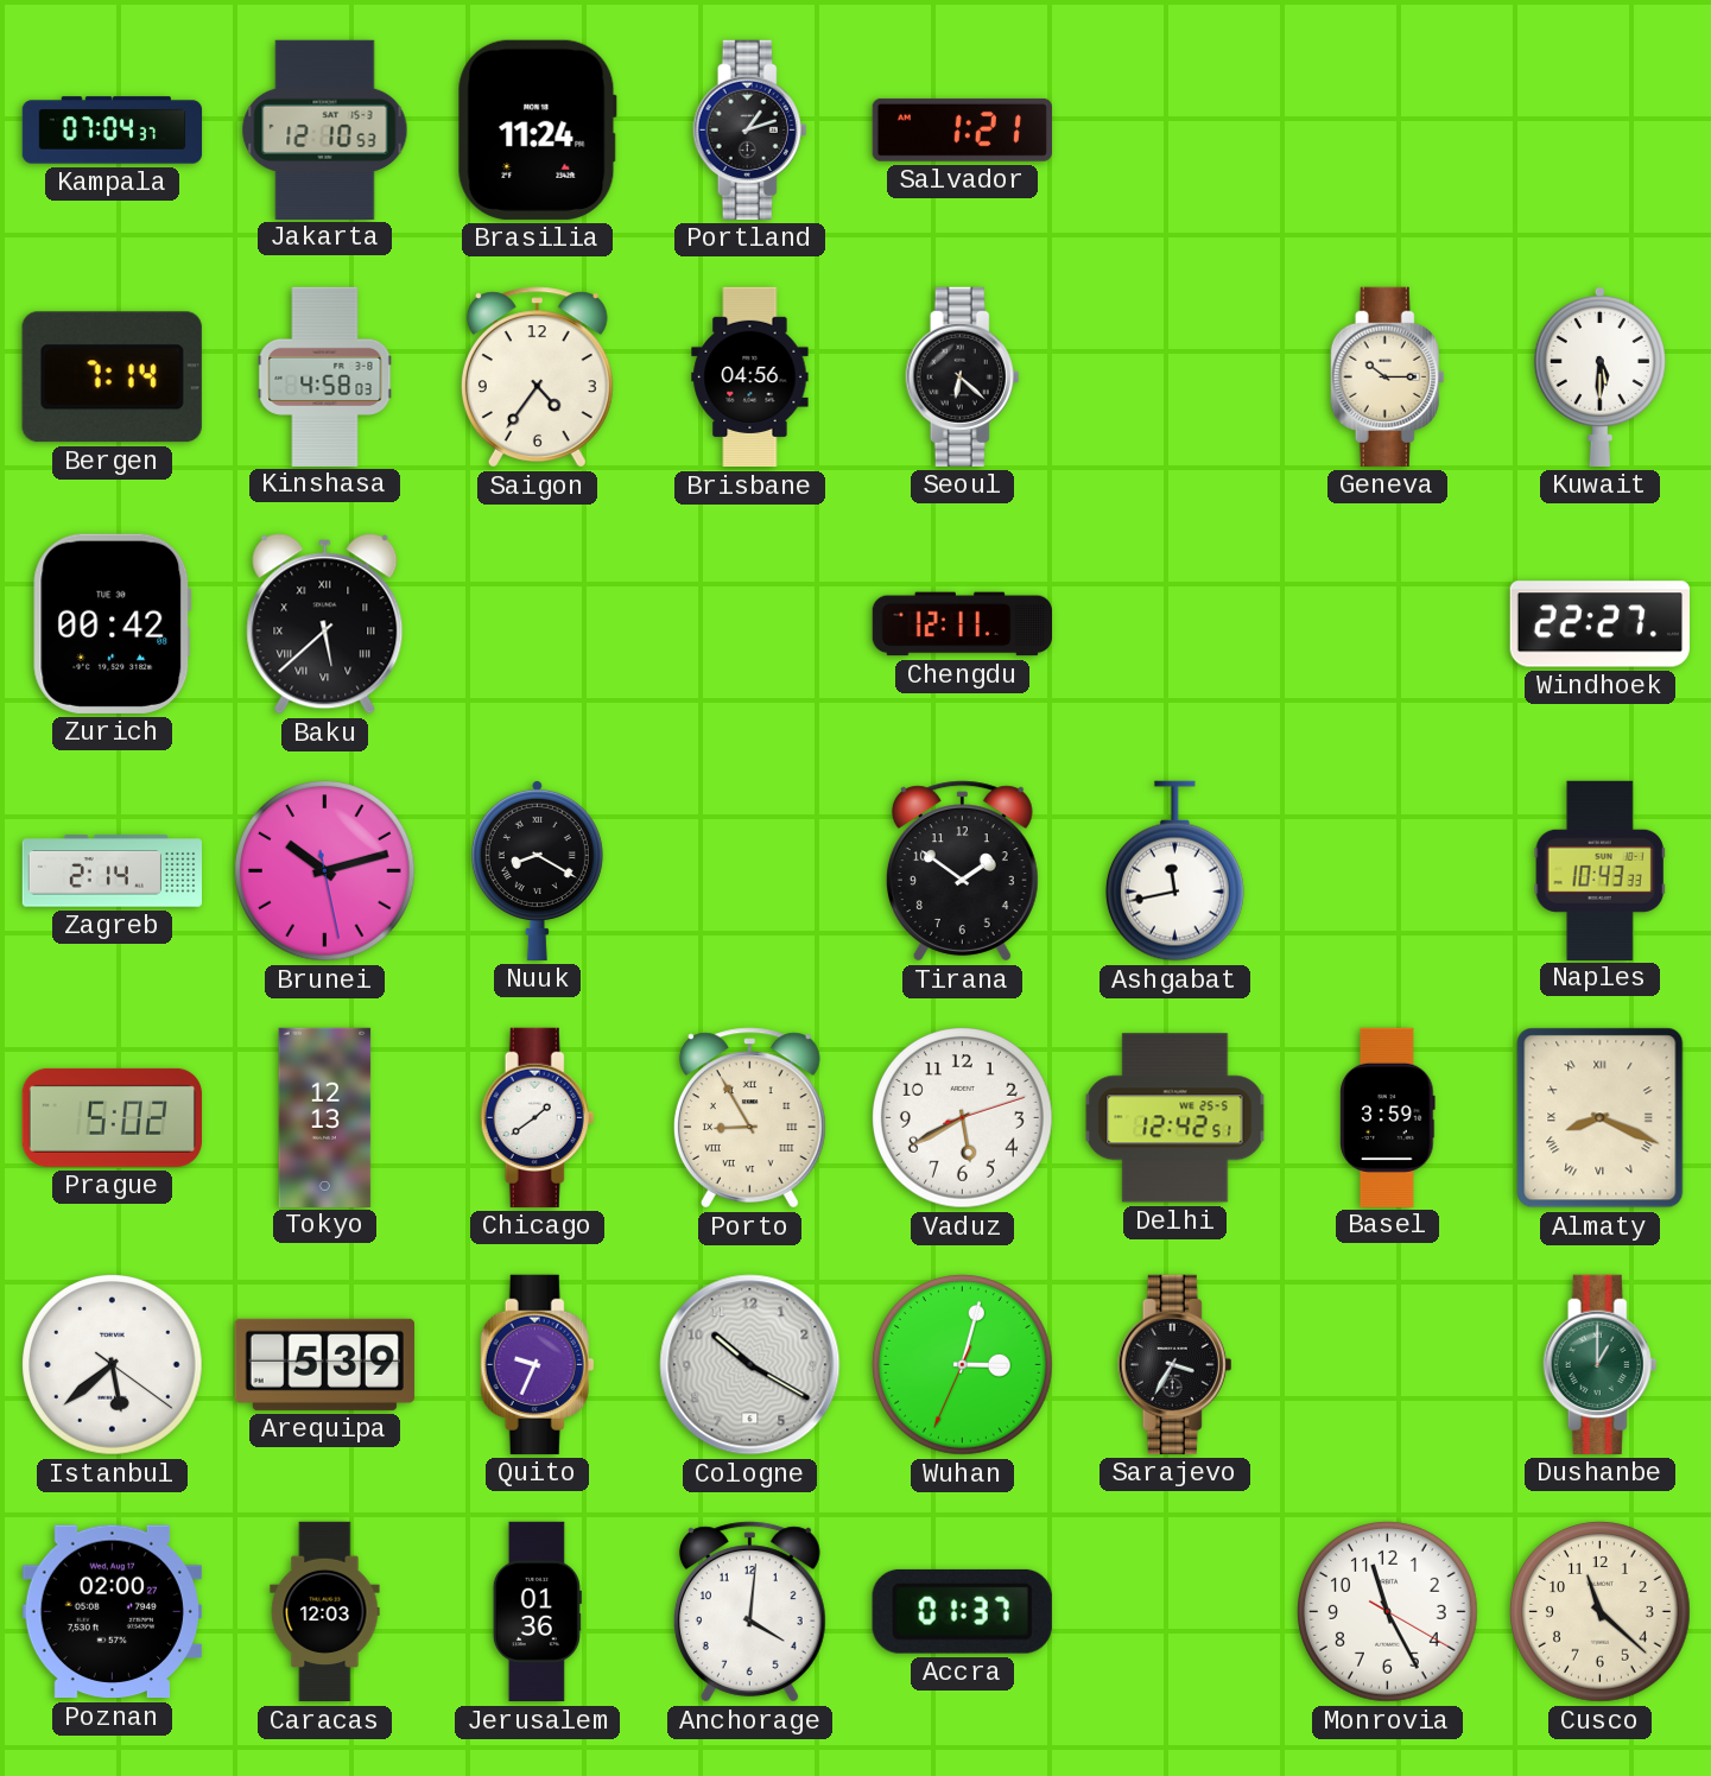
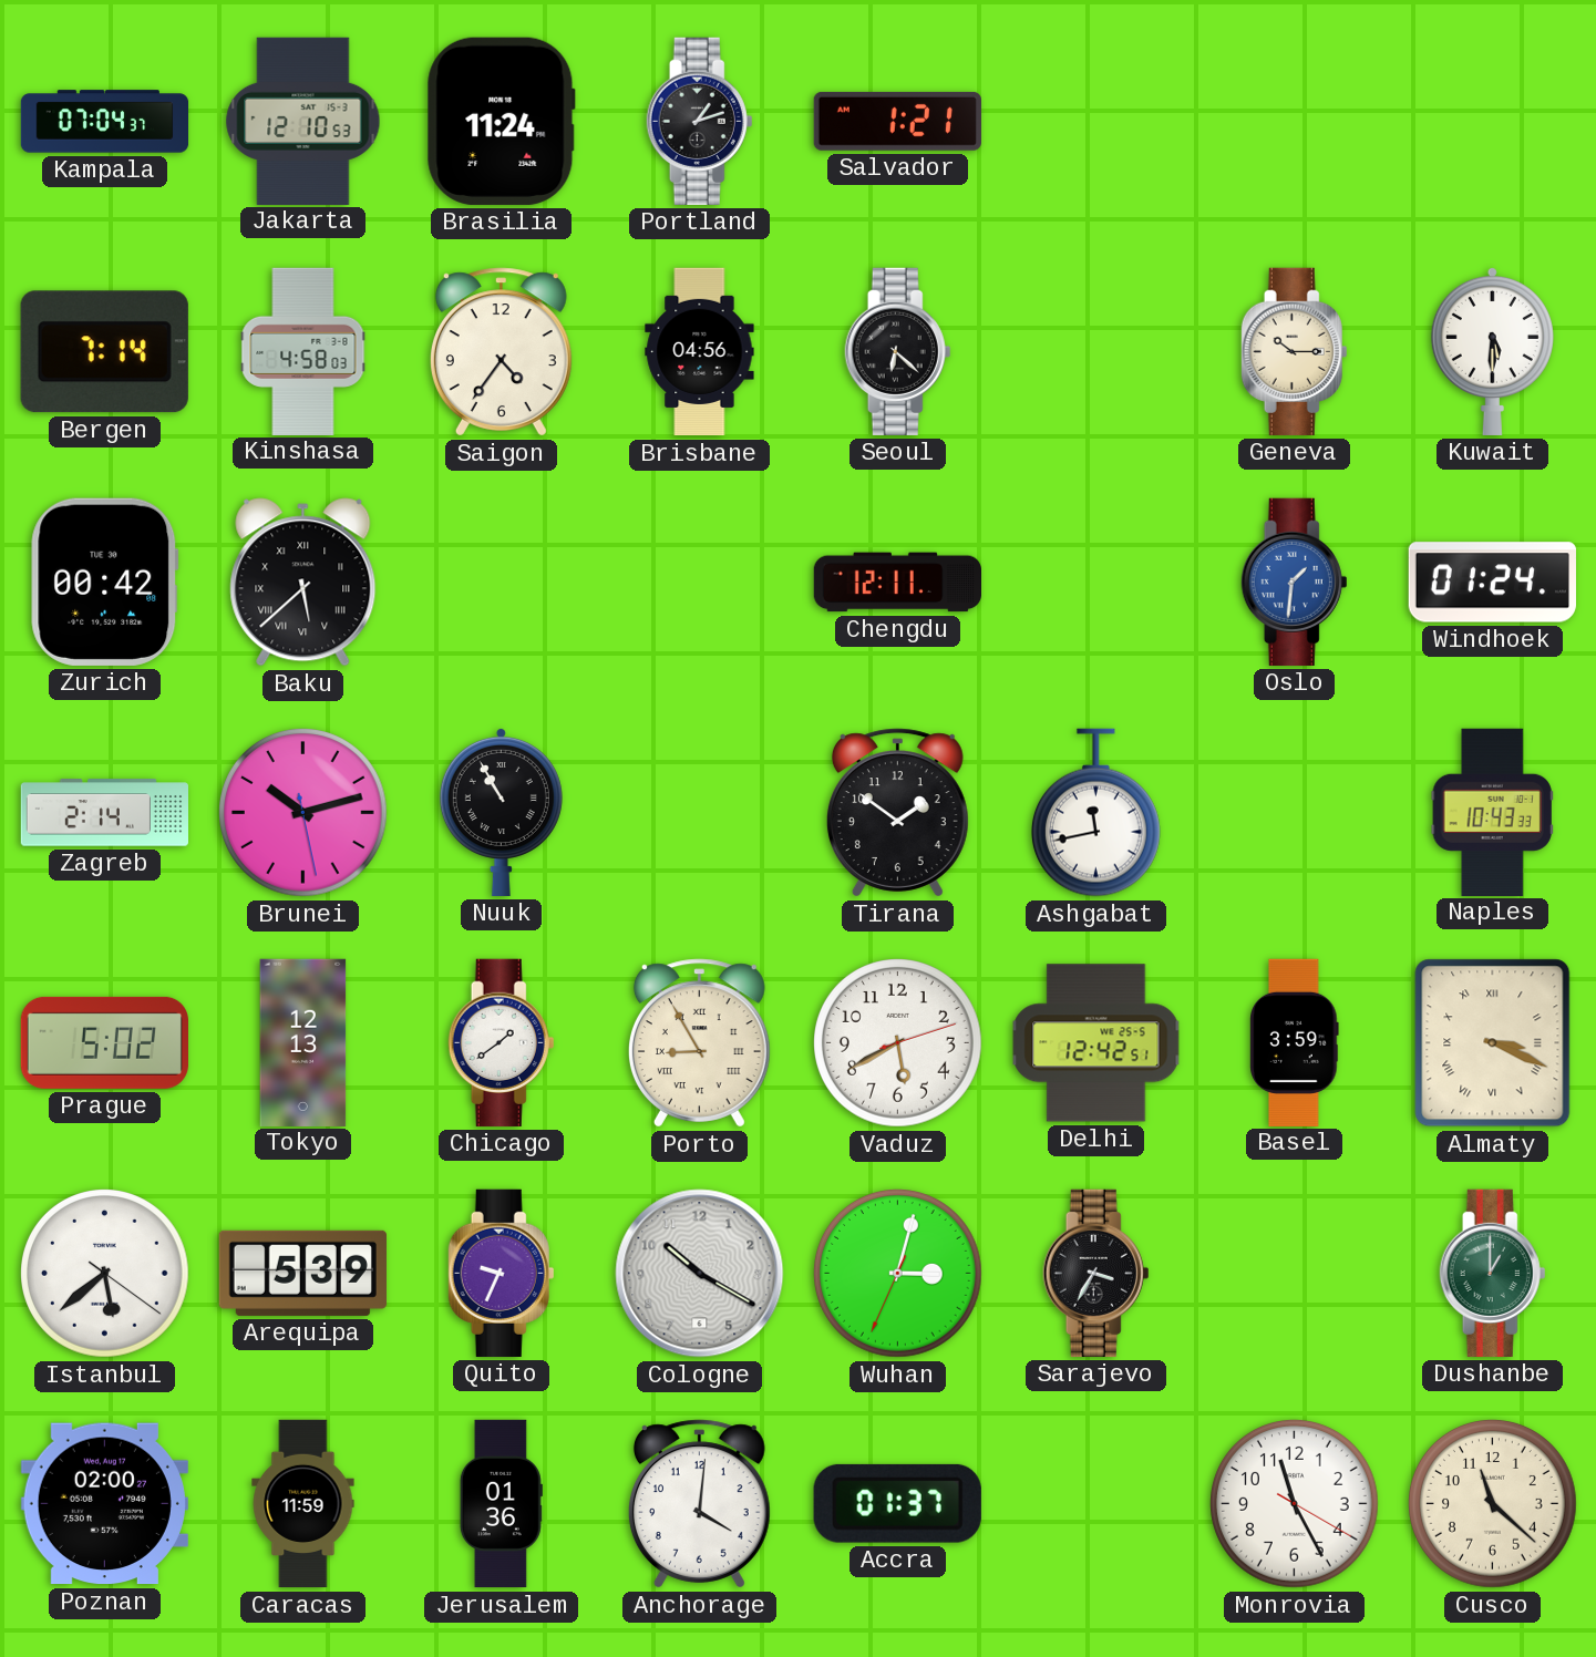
Oslo: none -> 1:31
Windhoek: 22:27 -> 01:24
Nuuk: 8:20 -> 10:55
Almaty: 8:19 -> 3:19
Caracas: 12:03 -> 11:59
